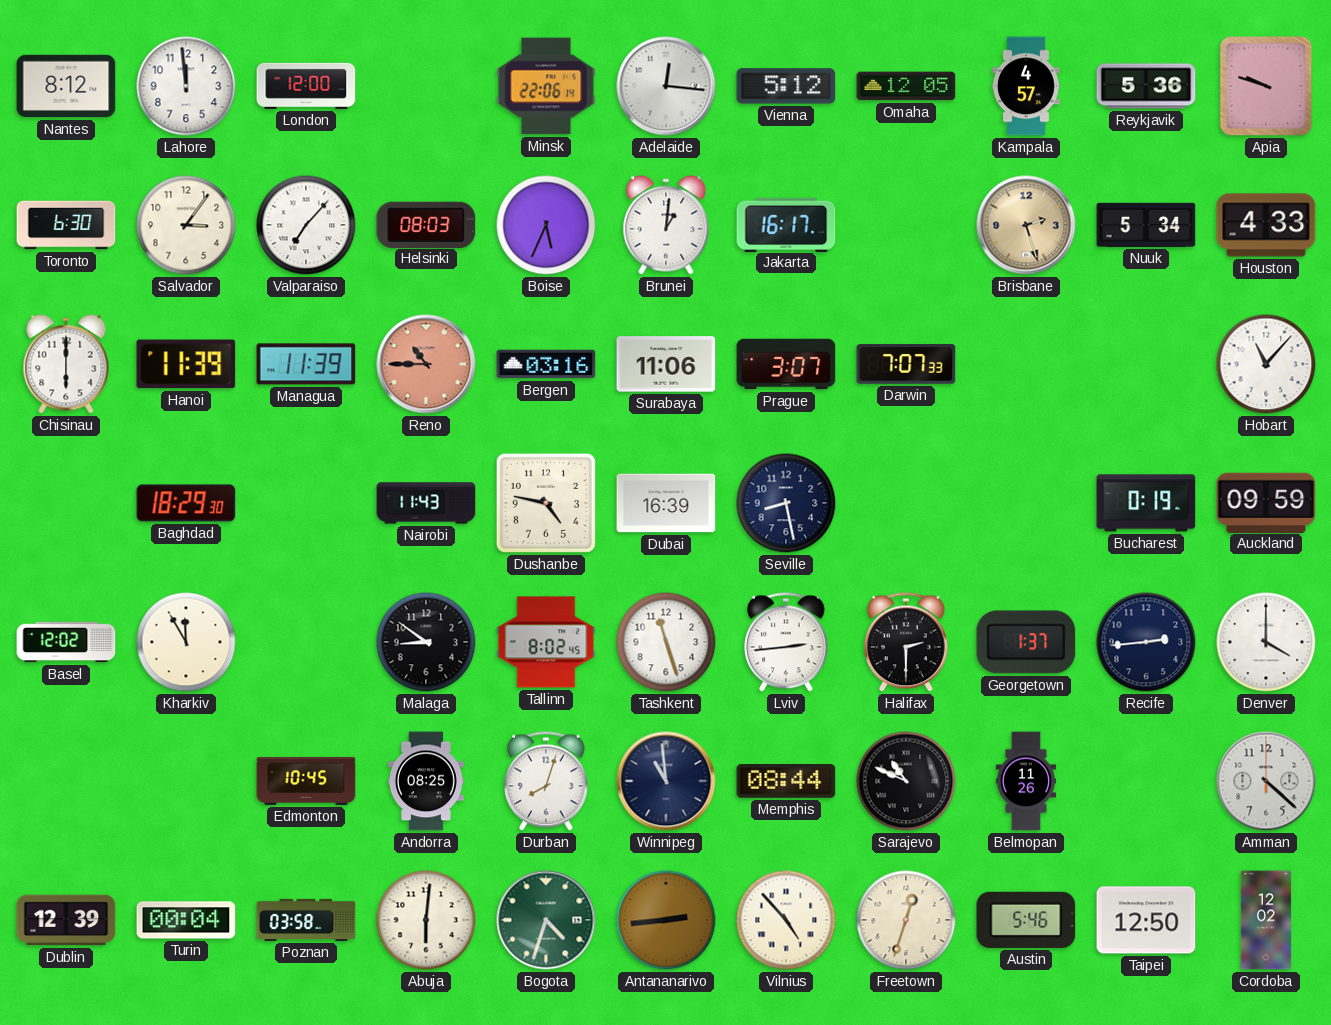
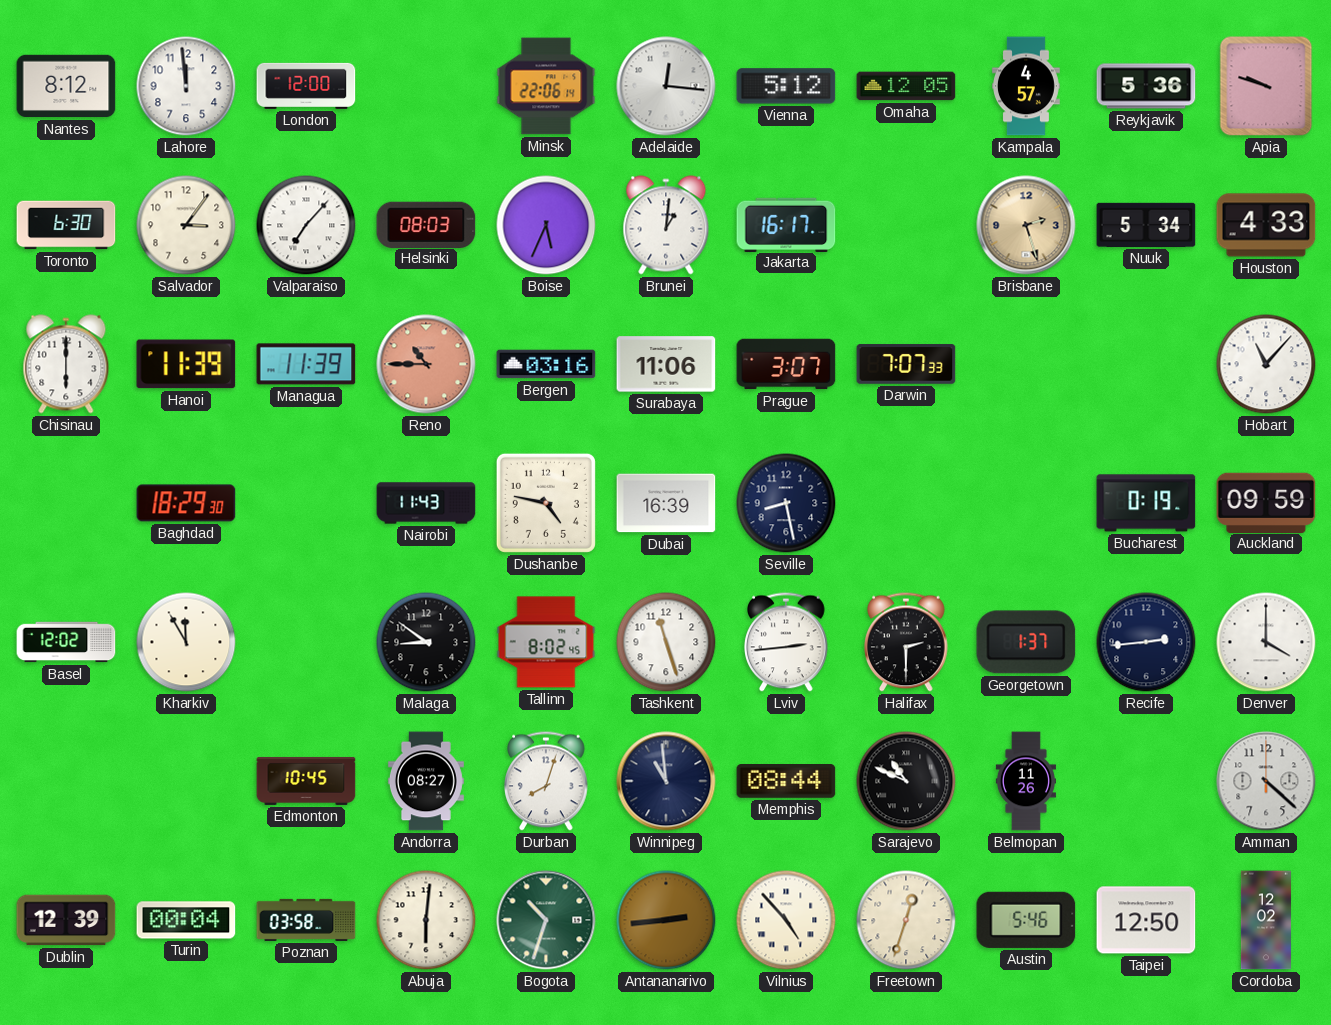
Andorra: 08:25 -> 08:27
Bogota: 4:33 -> 10:33
